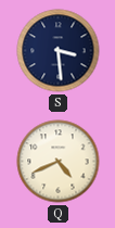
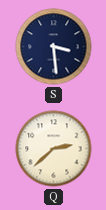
Q: 4:41 -> 2:38
